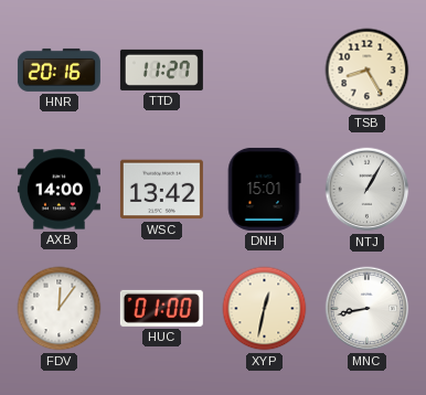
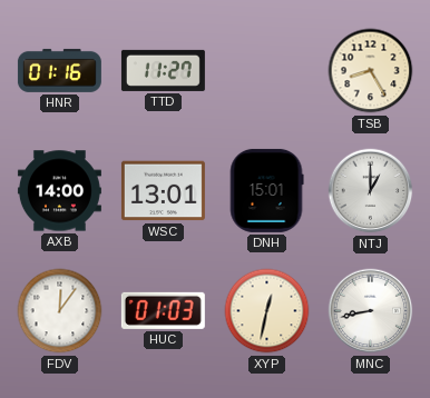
HNR: 20:16 -> 01:16
WSC: 13:42 -> 13:01
NTJ: 1:05 -> 1:00
HUC: 01:00 -> 01:03
